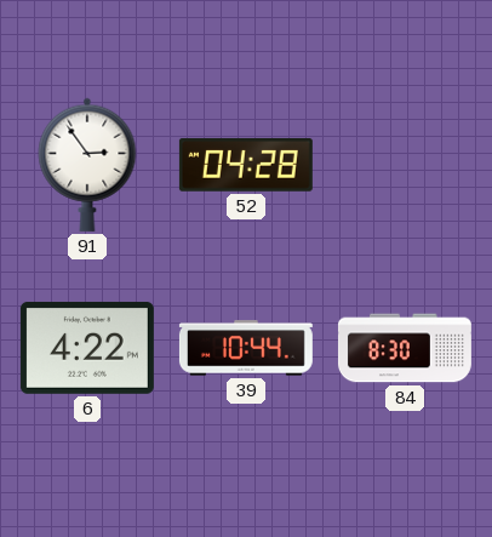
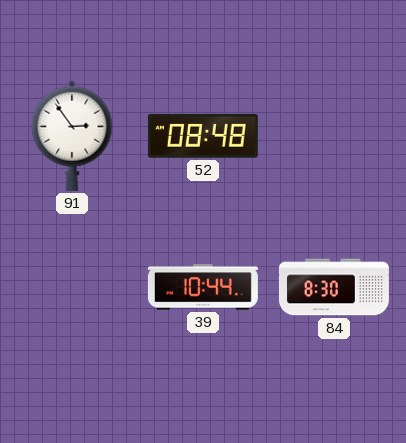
52: 04:28 -> 08:48
6: 4:22 -> none
